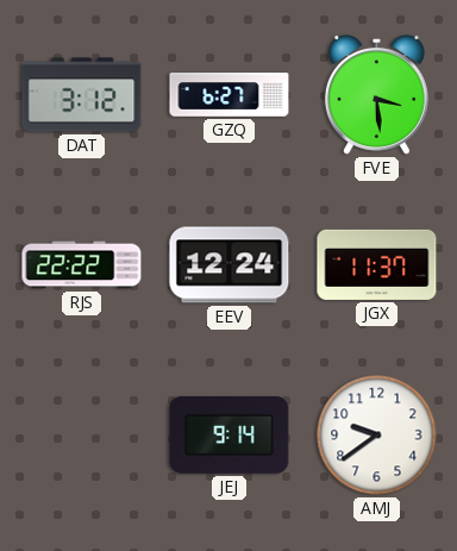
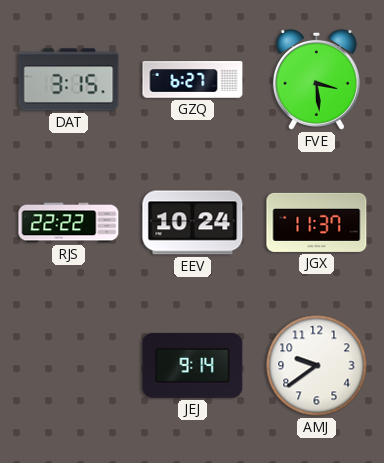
DAT: 3:12 -> 3:15
EEV: 12:24 -> 10:24
